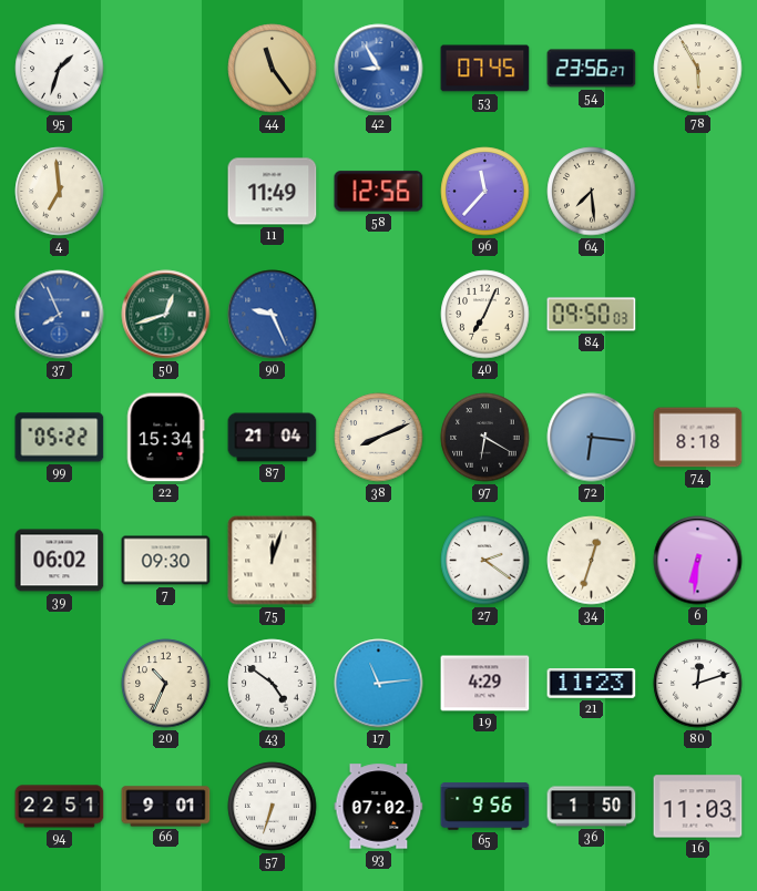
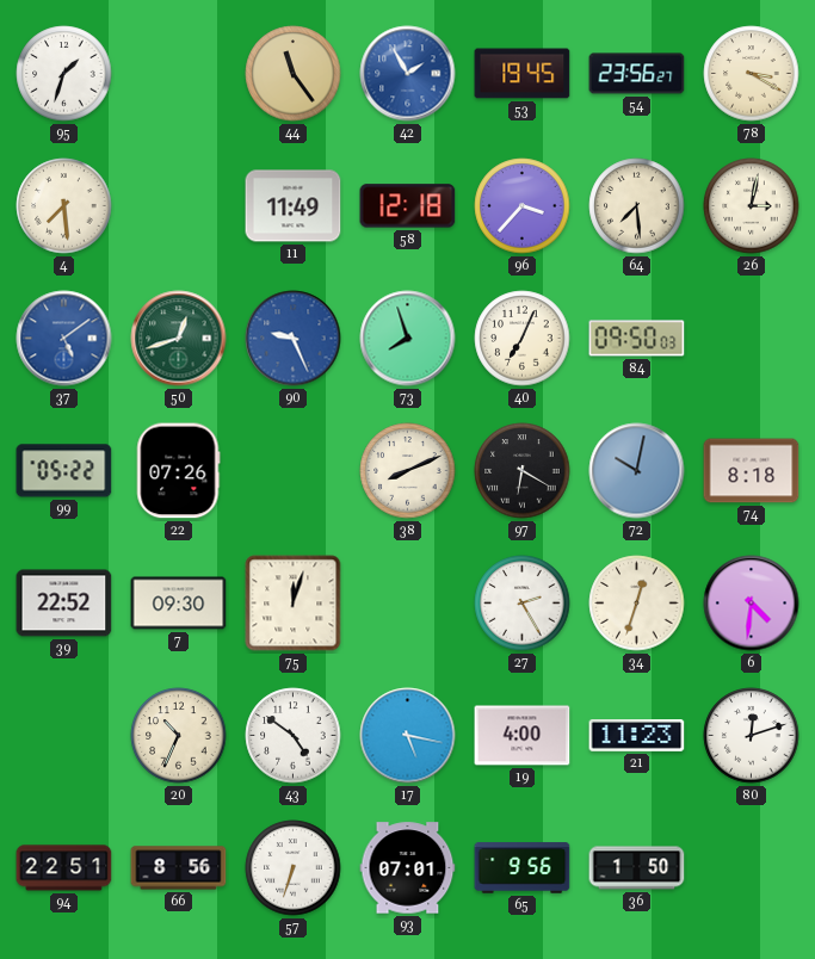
42: 8:55 -> 1:55
53: 07:45 -> 19:45
78: 5:55 -> 3:20
4: 6:59 -> 7:29
58: 12:56 -> 12:18
96: 11:37 -> 3:37
26: none -> 3:02
37: 7:56 -> 5:09
73: none -> 7:57
22: 15:34 -> 07:26
87: 21:04 -> none
72: 6:16 -> 10:02
39: 06:02 -> 22:52
27: 2:21 -> 2:25
6: 6:31 -> 4:31
17: 11:14 -> 5:17
19: 4:29 -> 4:00
66: 9:01 -> 8:56
93: 07:02 -> 07:01
16: 11:03 -> none
